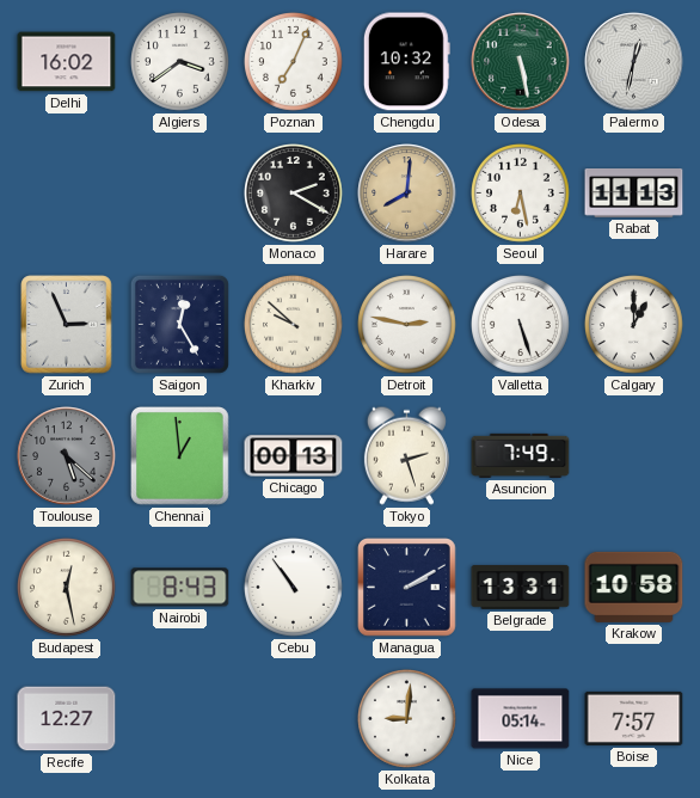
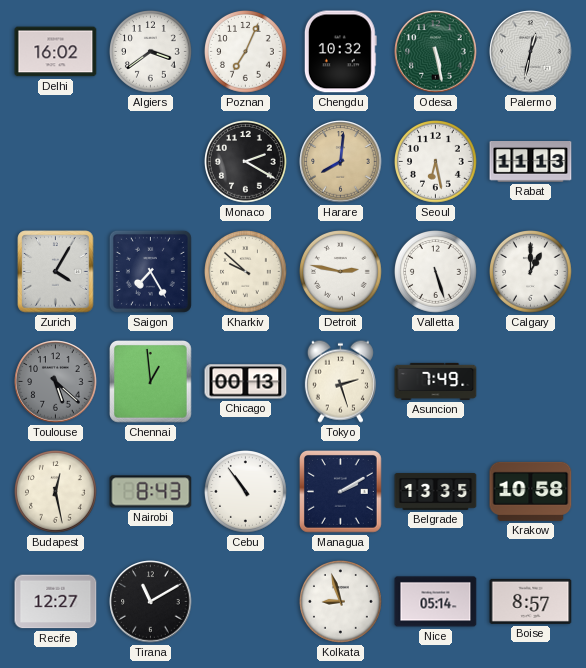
Zurich: 2:56 -> 4:05
Saigon: 12:25 -> 7:25
Belgrade: 13:31 -> 13:35
Tirana: none -> 11:10
Kolkata: 9:01 -> 8:57
Boise: 7:57 -> 8:57
